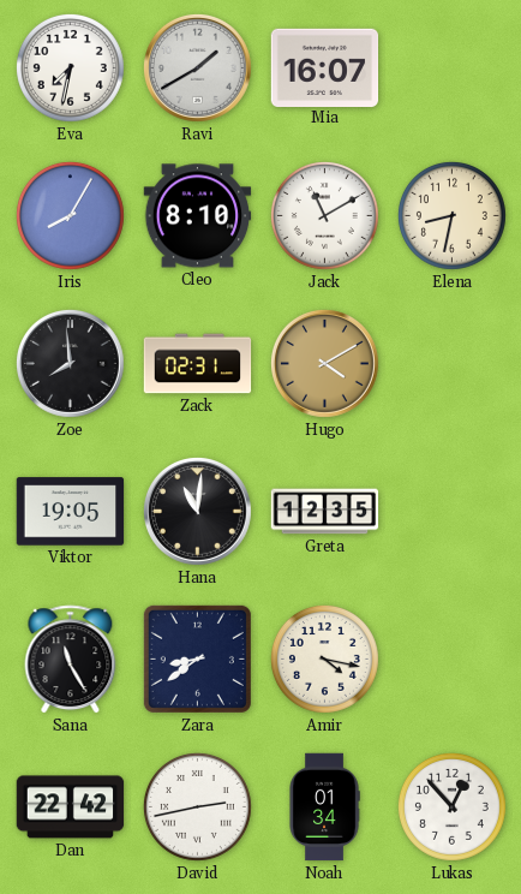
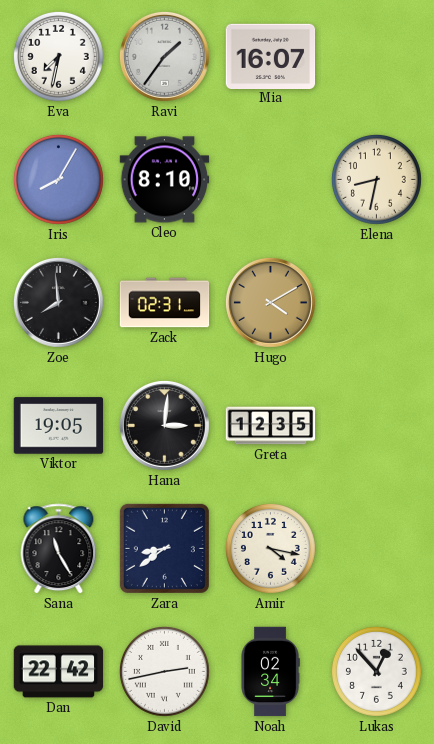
Ravi: 1:40 -> 1:36
Jack: 11:10 -> none
Hana: 11:01 -> 3:01
Noah: 01:34 -> 02:34
